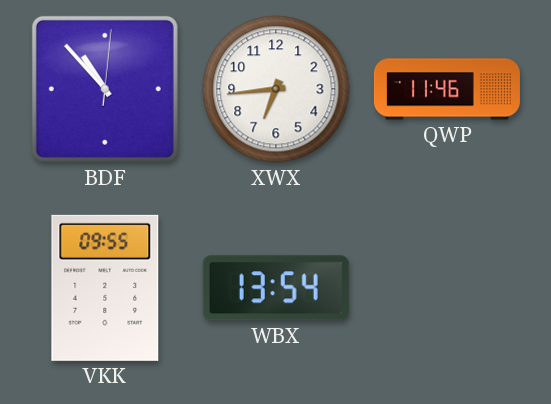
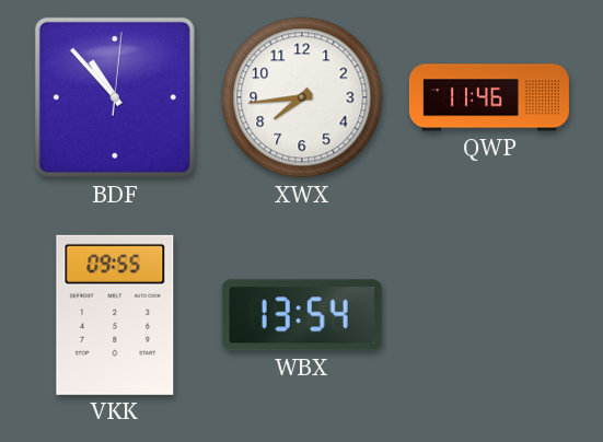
XWX: 6:44 -> 7:44
